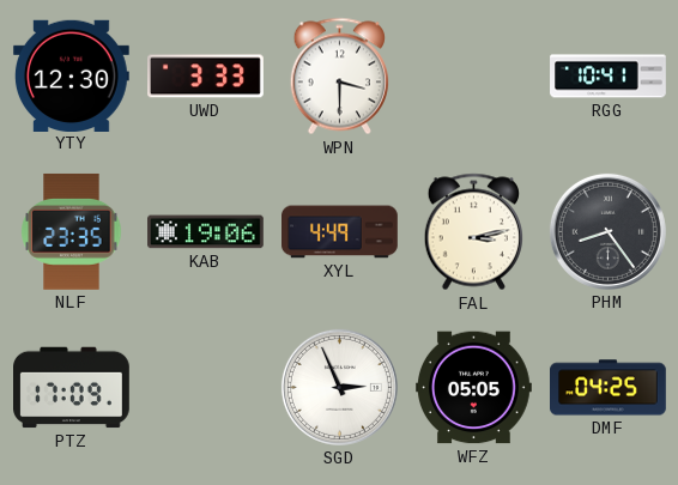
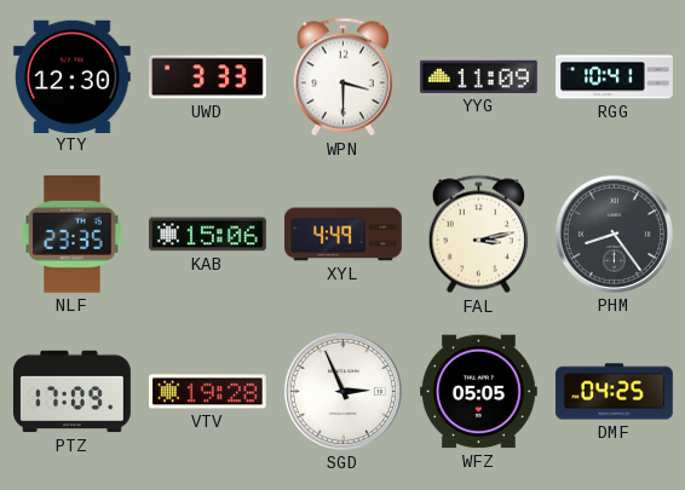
YYG: none -> 11:09
KAB: 19:06 -> 15:06
VTV: none -> 19:28
